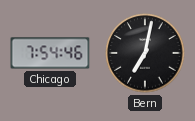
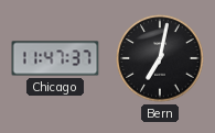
Chicago: 7:54 -> 11:47
